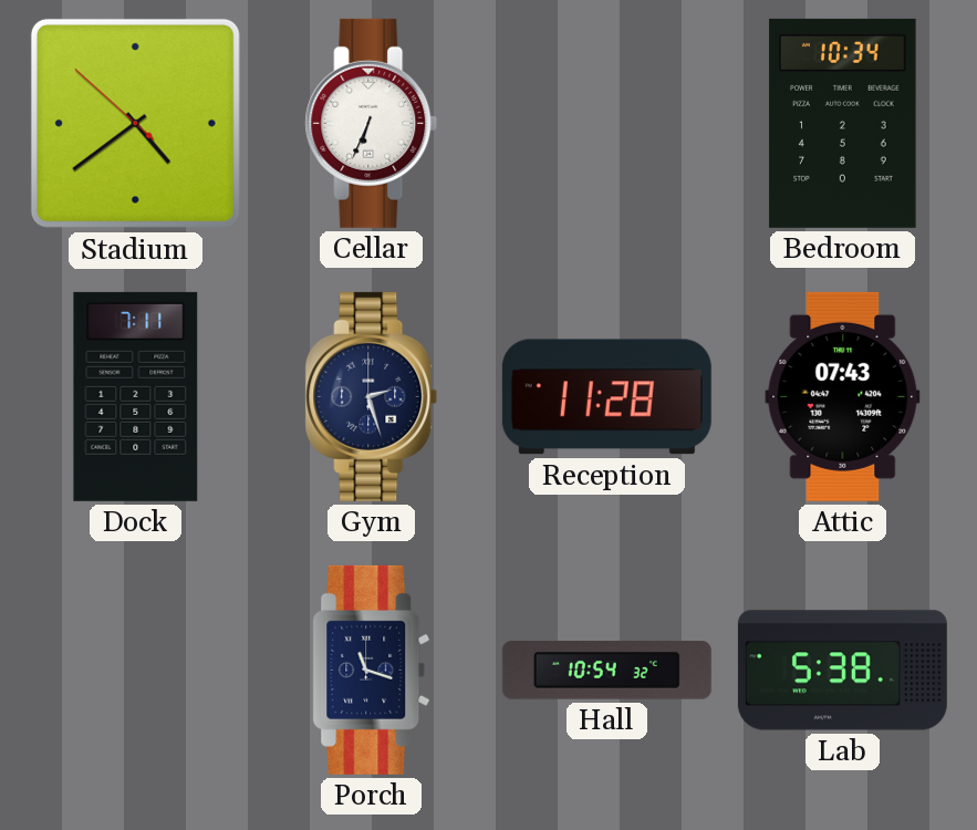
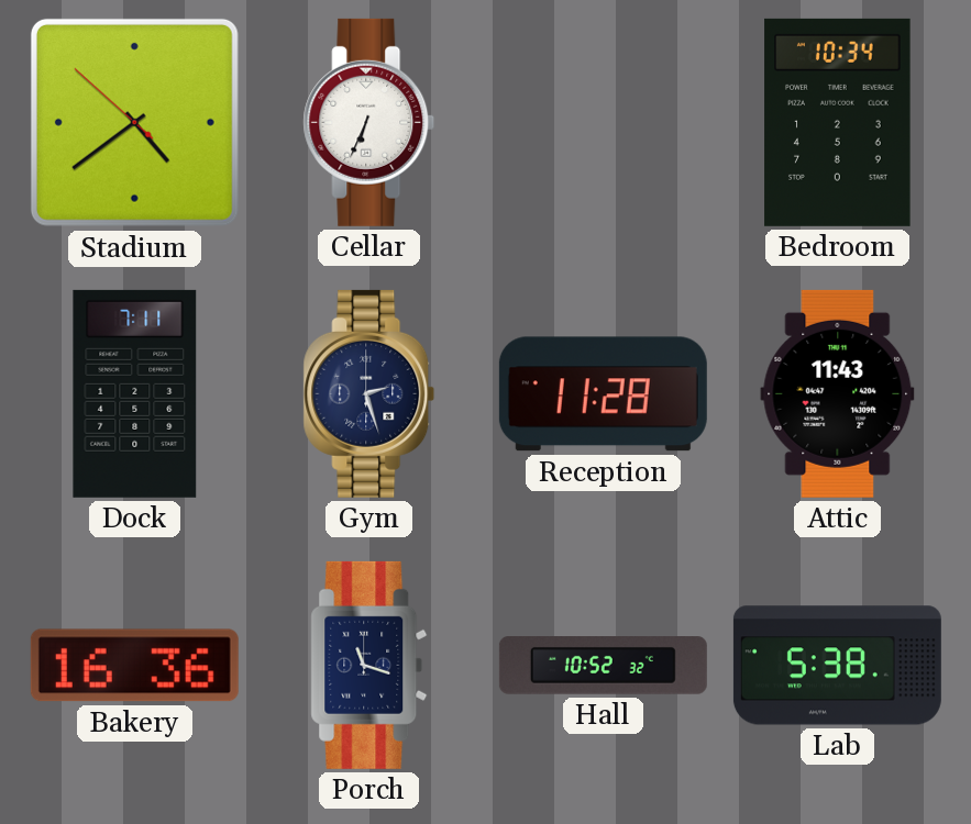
Attic: 07:43 -> 11:43
Bakery: none -> 16:36
Hall: 10:54 -> 10:52
